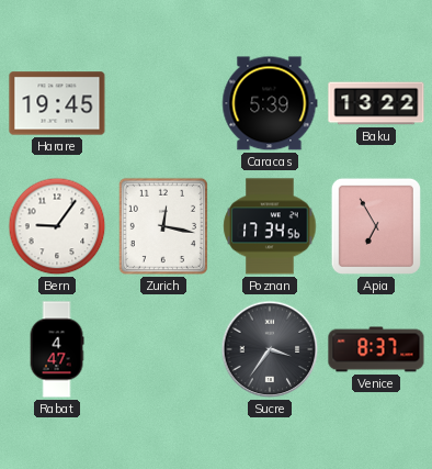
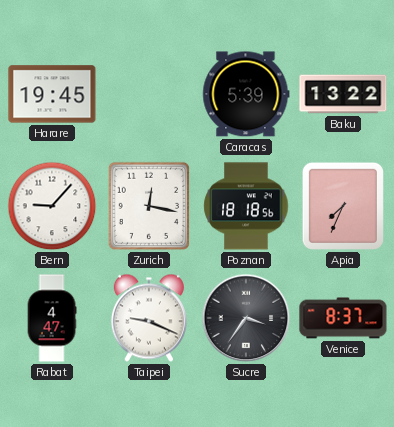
Bern: 9:06 -> 9:07
Poznan: 17:34 -> 18:18
Apia: 6:55 -> 7:34
Taipei: none -> 9:19
